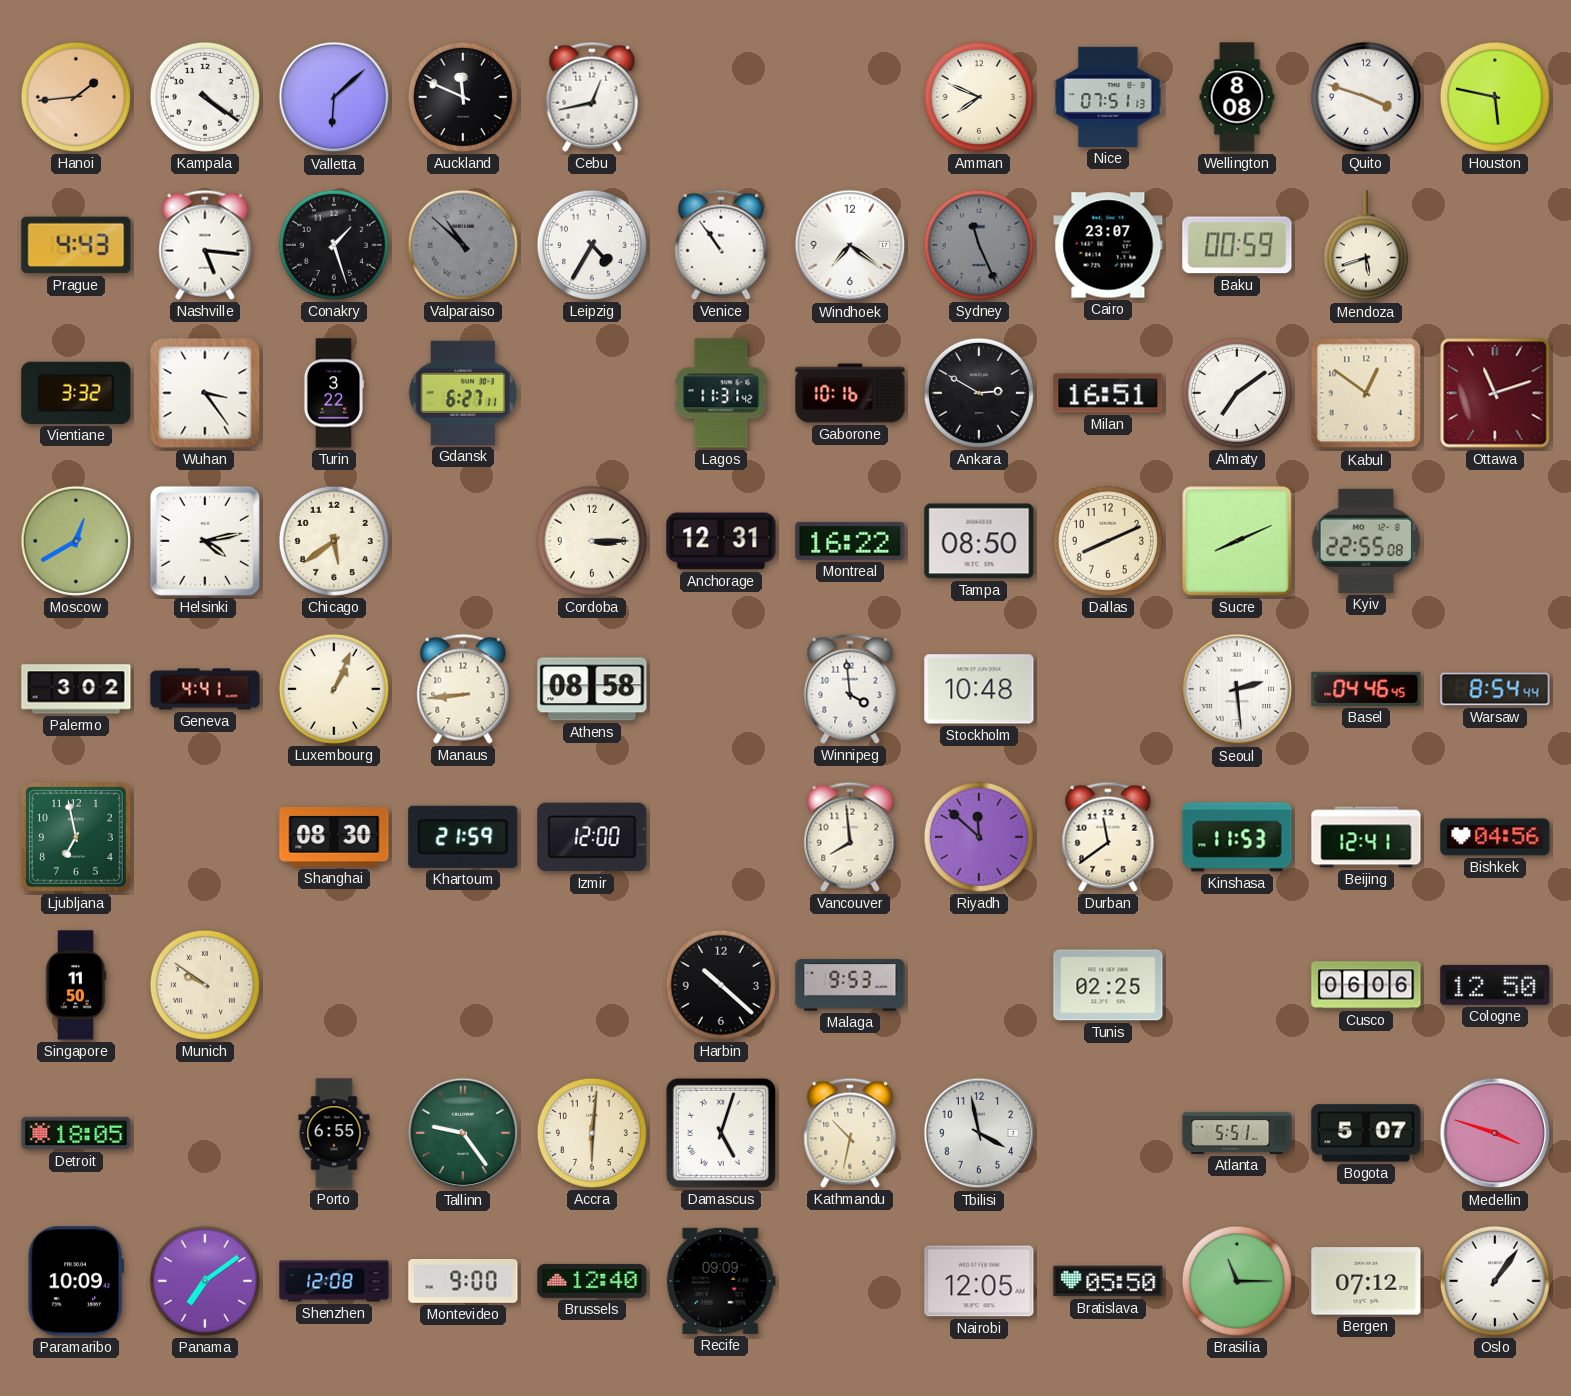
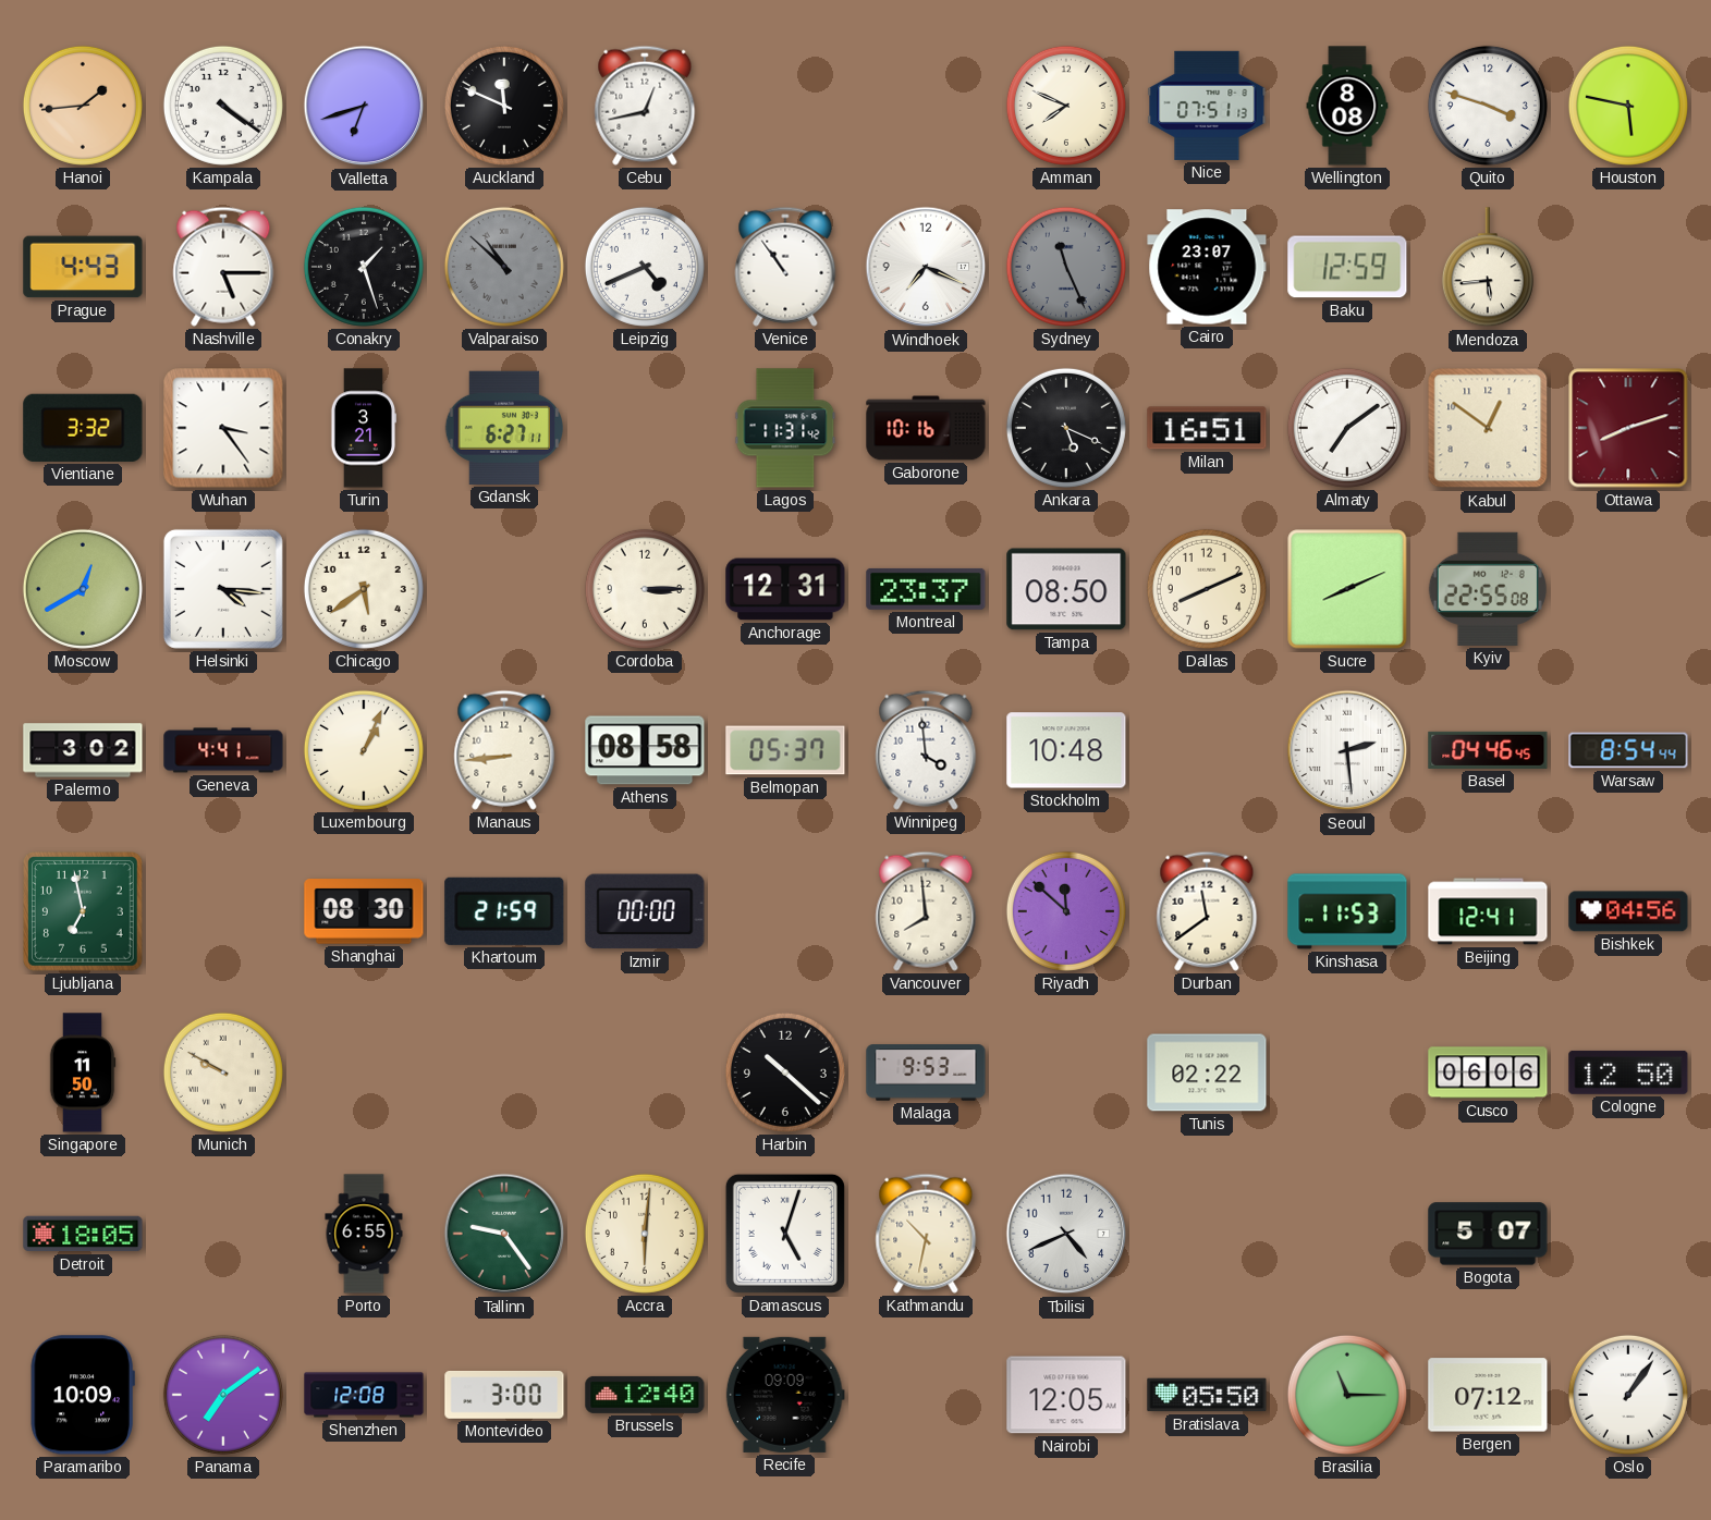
Valletta: 6:08 -> 6:42
Nashville: 5:16 -> 5:15
Leipzig: 4:35 -> 4:41
Windhoek: 7:21 -> 7:19
Baku: 00:59 -> 12:59
Mendoza: 5:42 -> 5:44
Turin: 3:22 -> 3:21
Ankara: 2:50 -> 5:19
Ottawa: 11:12 -> 8:12
Helsinki: 4:13 -> 4:16
Montreal: 16:22 -> 23:37
Belmopan: none -> 05:37
Izmir: 12:00 -> 00:00
Munich: 9:51 -> 9:50
Tunis: 02:25 -> 02:22
Tbilisi: 3:58 -> 4:41
Atlanta: 5:51 -> none
Medellin: 3:48 -> none
Montevideo: 9:00 -> 3:00
